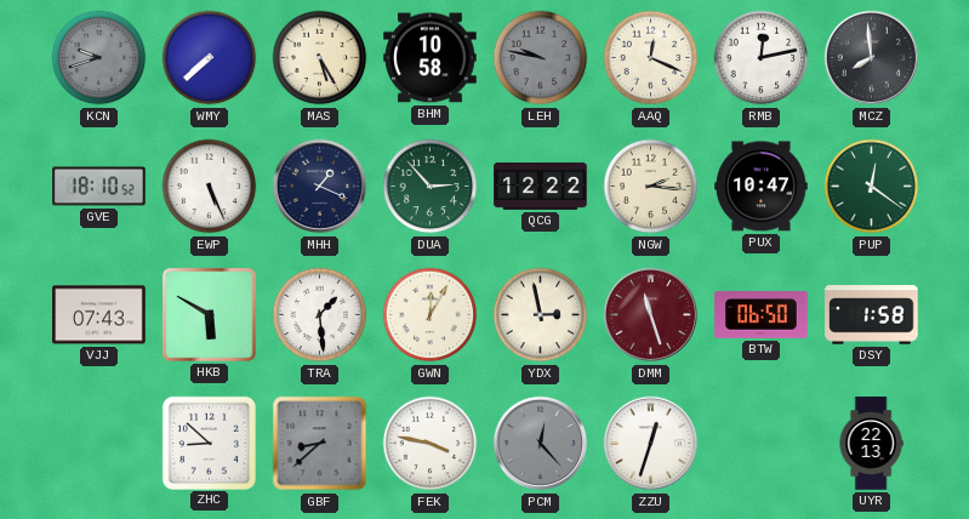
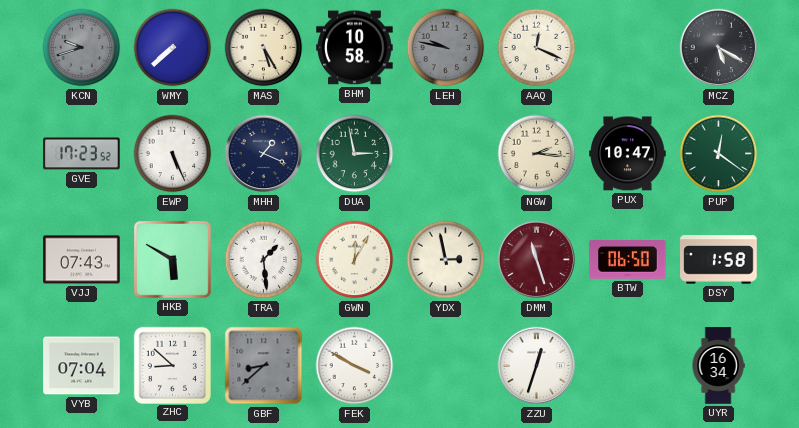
RMB: 12:13 -> none
MCZ: 7:59 -> 5:20
GVE: 18:10 -> 17:23
DUA: 2:53 -> 2:58
QCG: 12:22 -> none
VYB: none -> 07:04
FEK: 3:47 -> 3:50
PCM: 12:23 -> none
UYR: 22:13 -> 16:34
